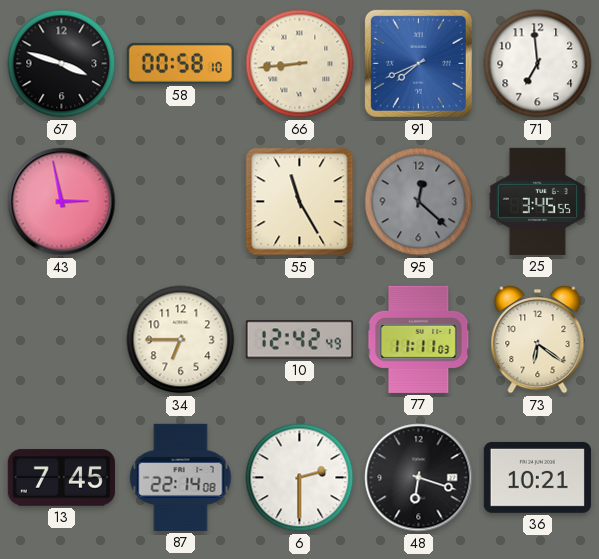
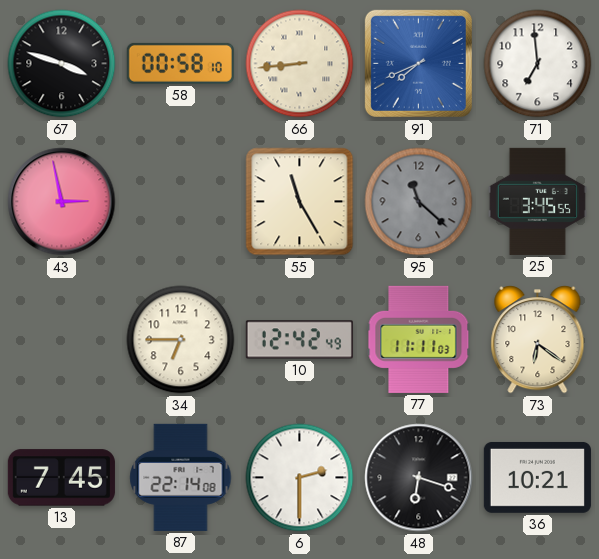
95: 12:22 -> 11:22
